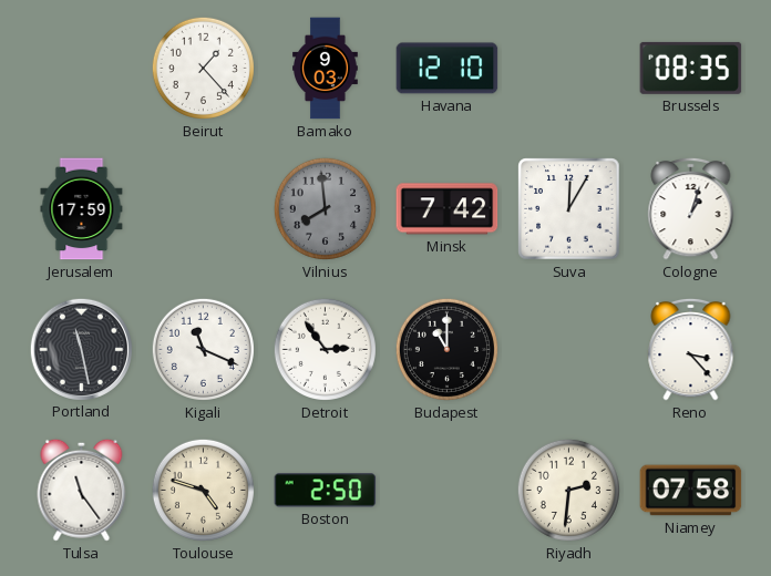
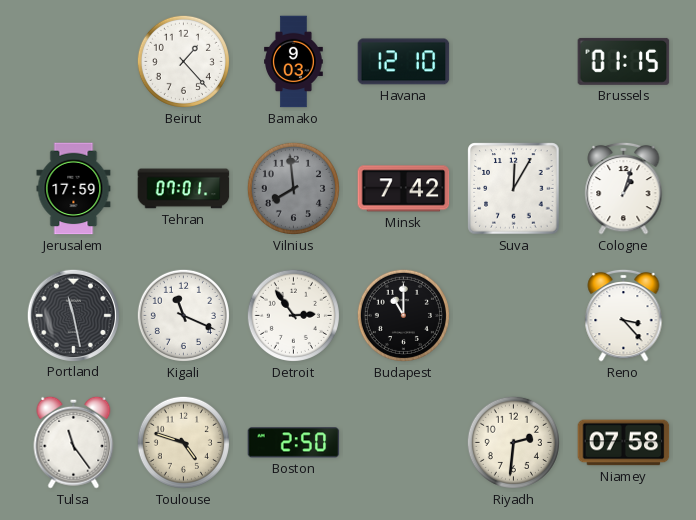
Brussels: 08:35 -> 01:15
Tehran: none -> 07:01
